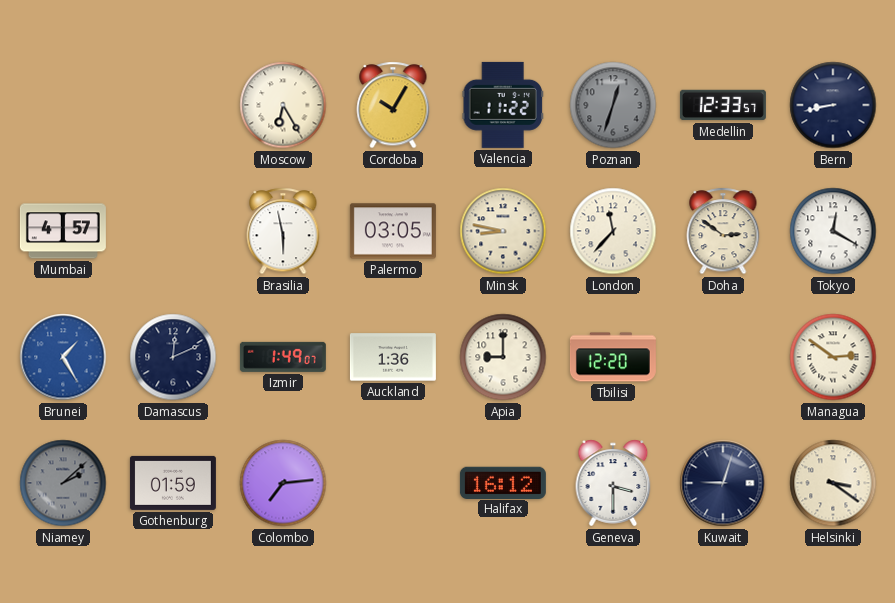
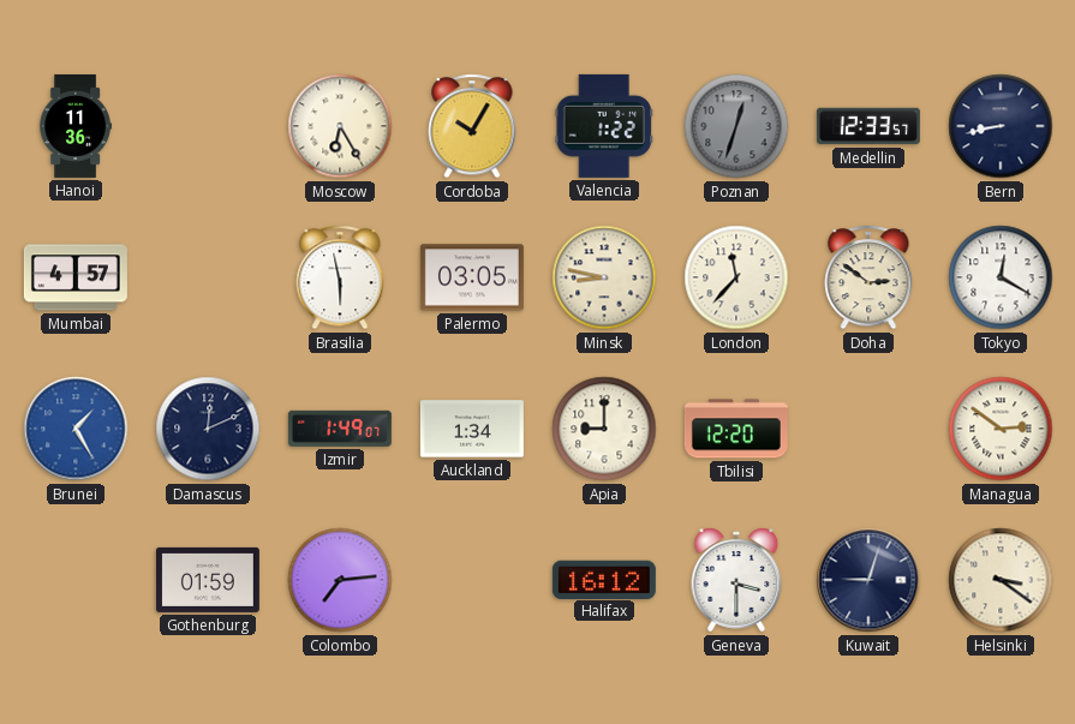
Hanoi: none -> 11:36
Valencia: 11:22 -> 1:22
Auckland: 1:36 -> 1:34
Niamey: 2:08 -> none
